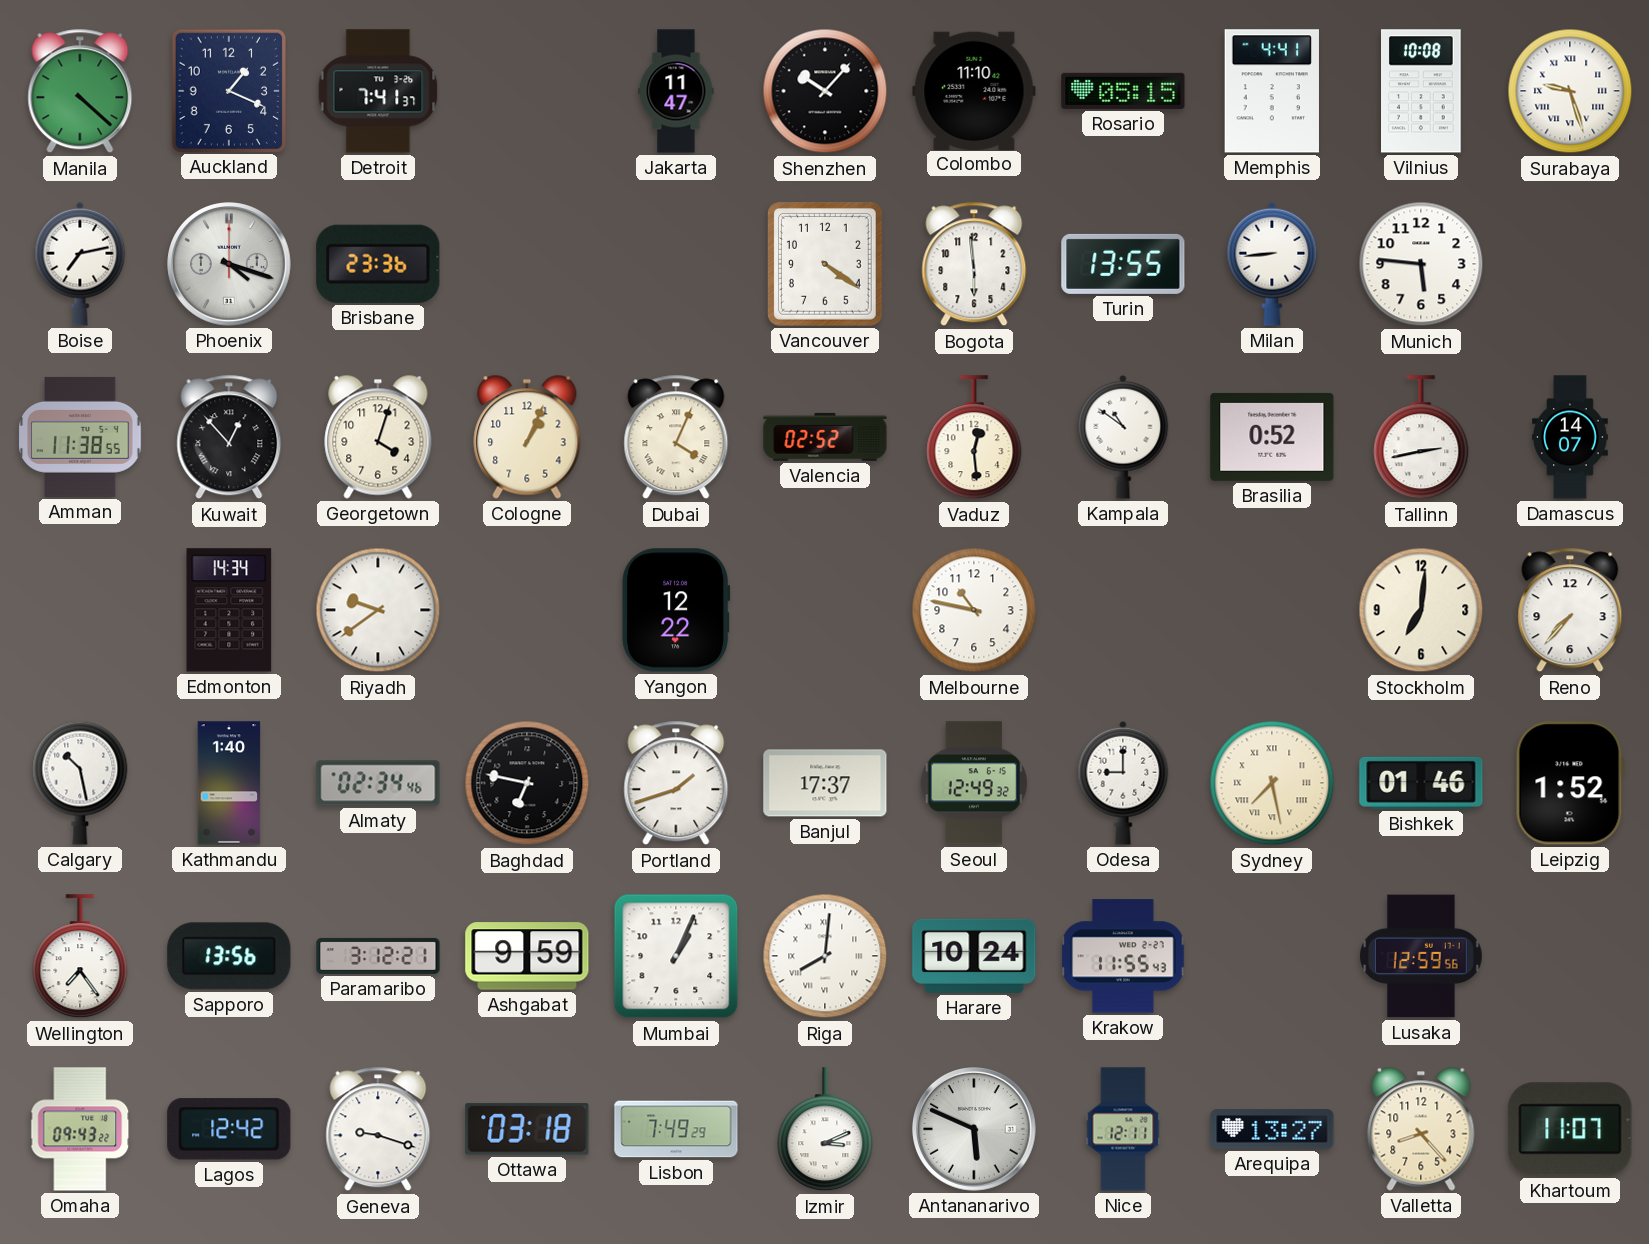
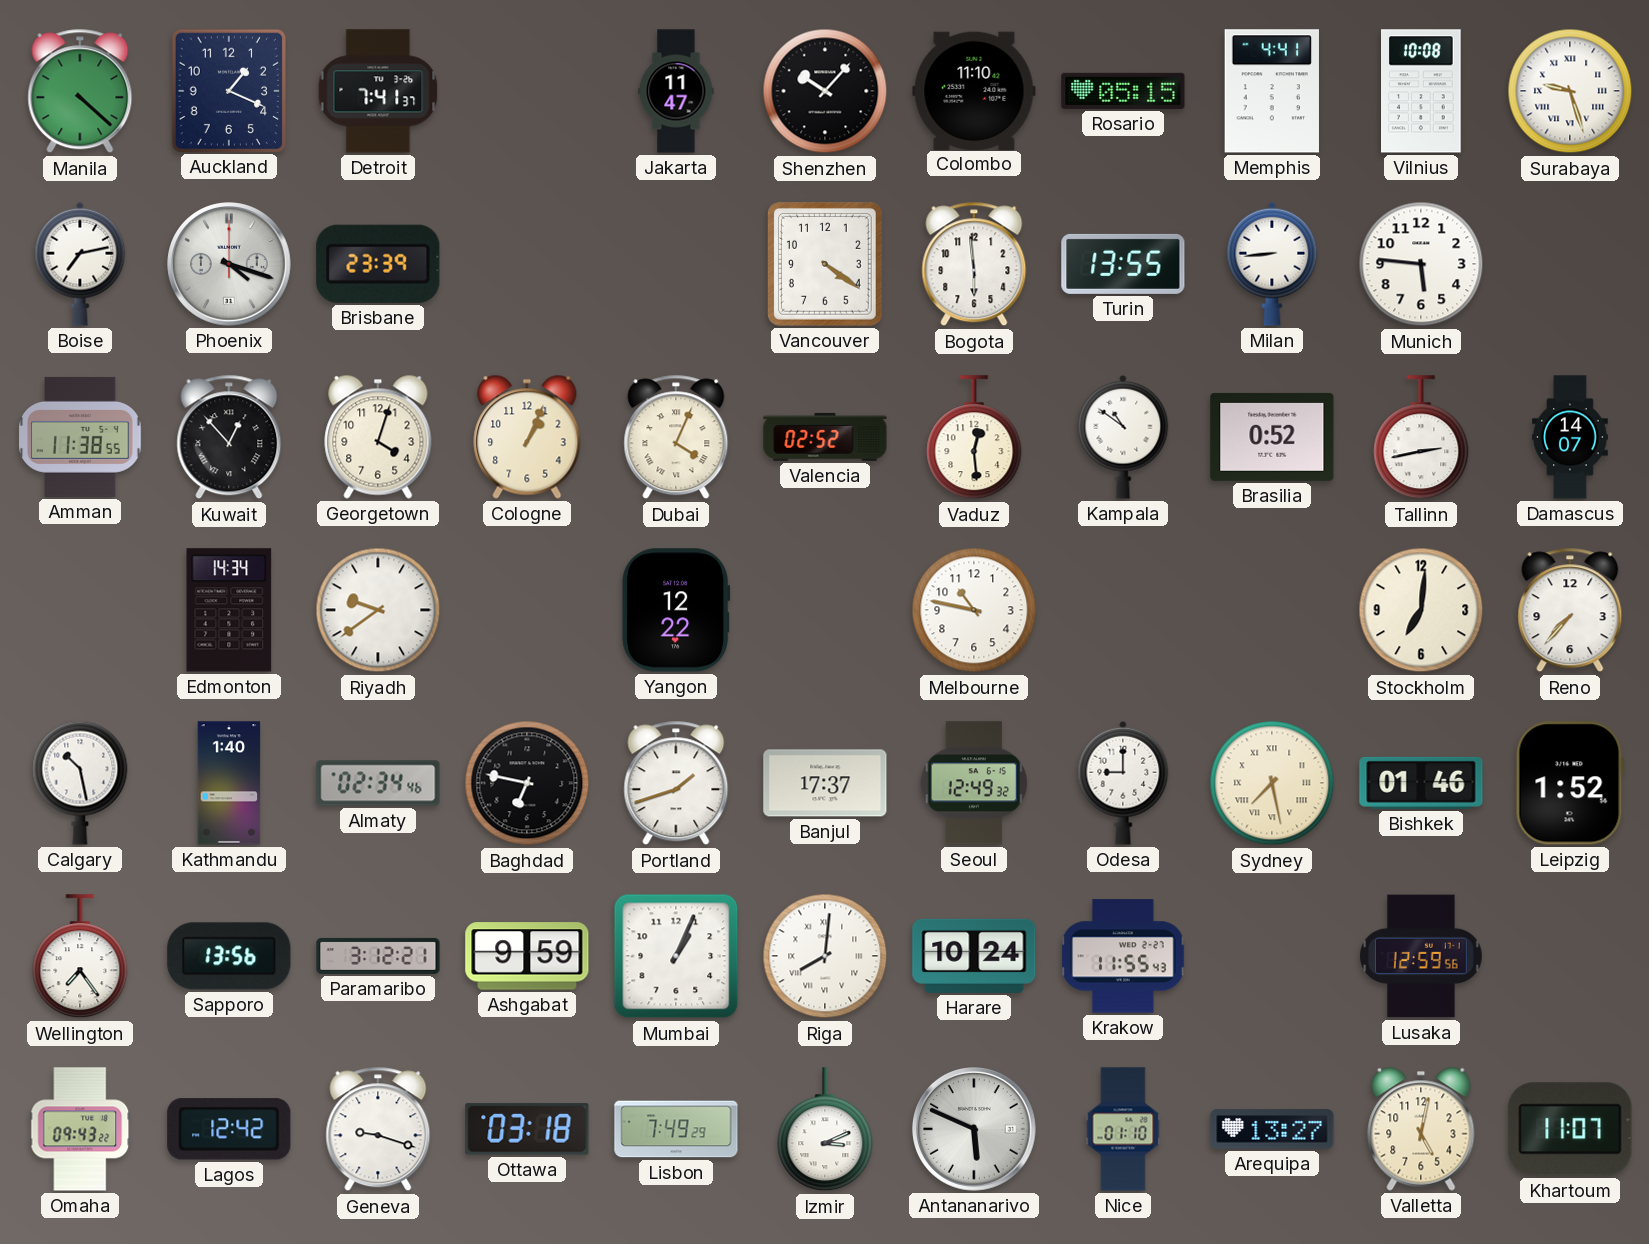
Brisbane: 23:36 -> 23:39
Nice: 12:11 -> 01:10
Valletta: 8:23 -> 5:02
